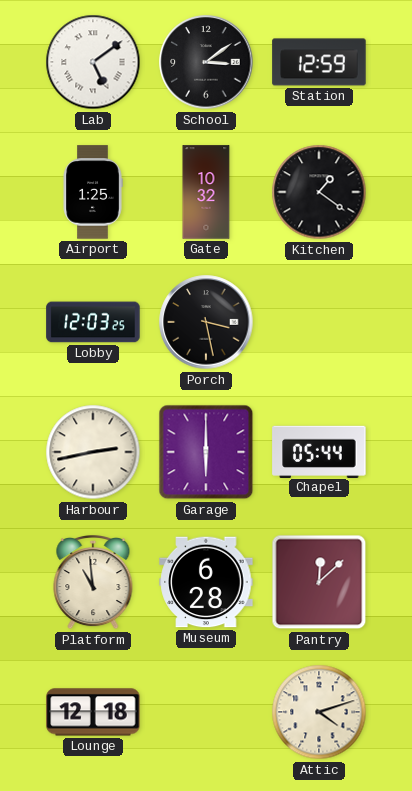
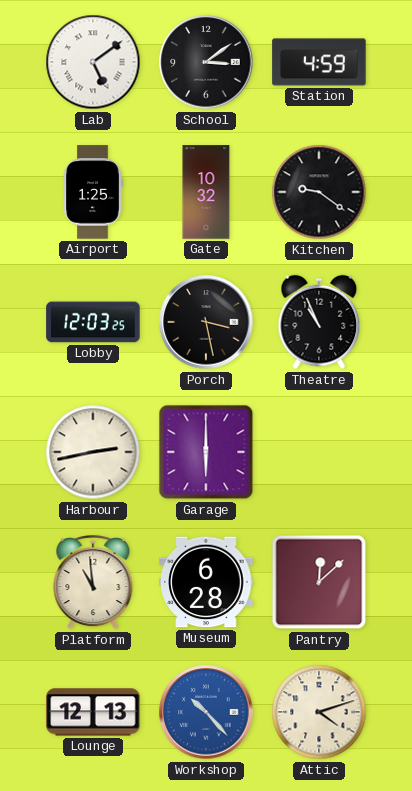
Station: 12:59 -> 4:59
Kitchen: 1:21 -> 9:21
Theatre: none -> 10:56
Chapel: 05:44 -> none
Lounge: 12:18 -> 12:13
Workshop: none -> 10:23
